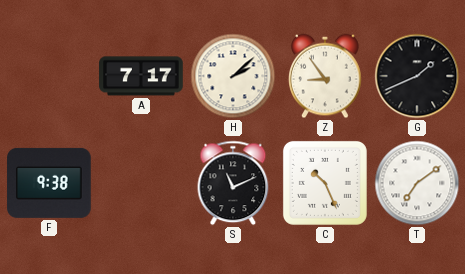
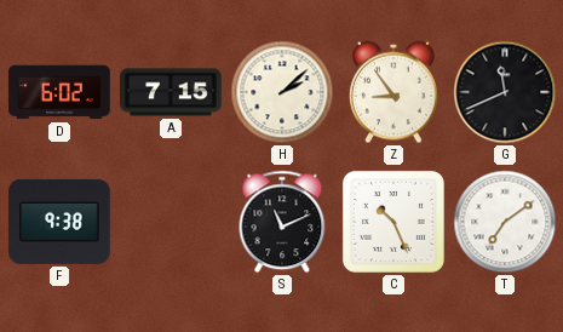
D: none -> 6:02
A: 7:17 -> 7:15
G: 1:41 -> 11:41
